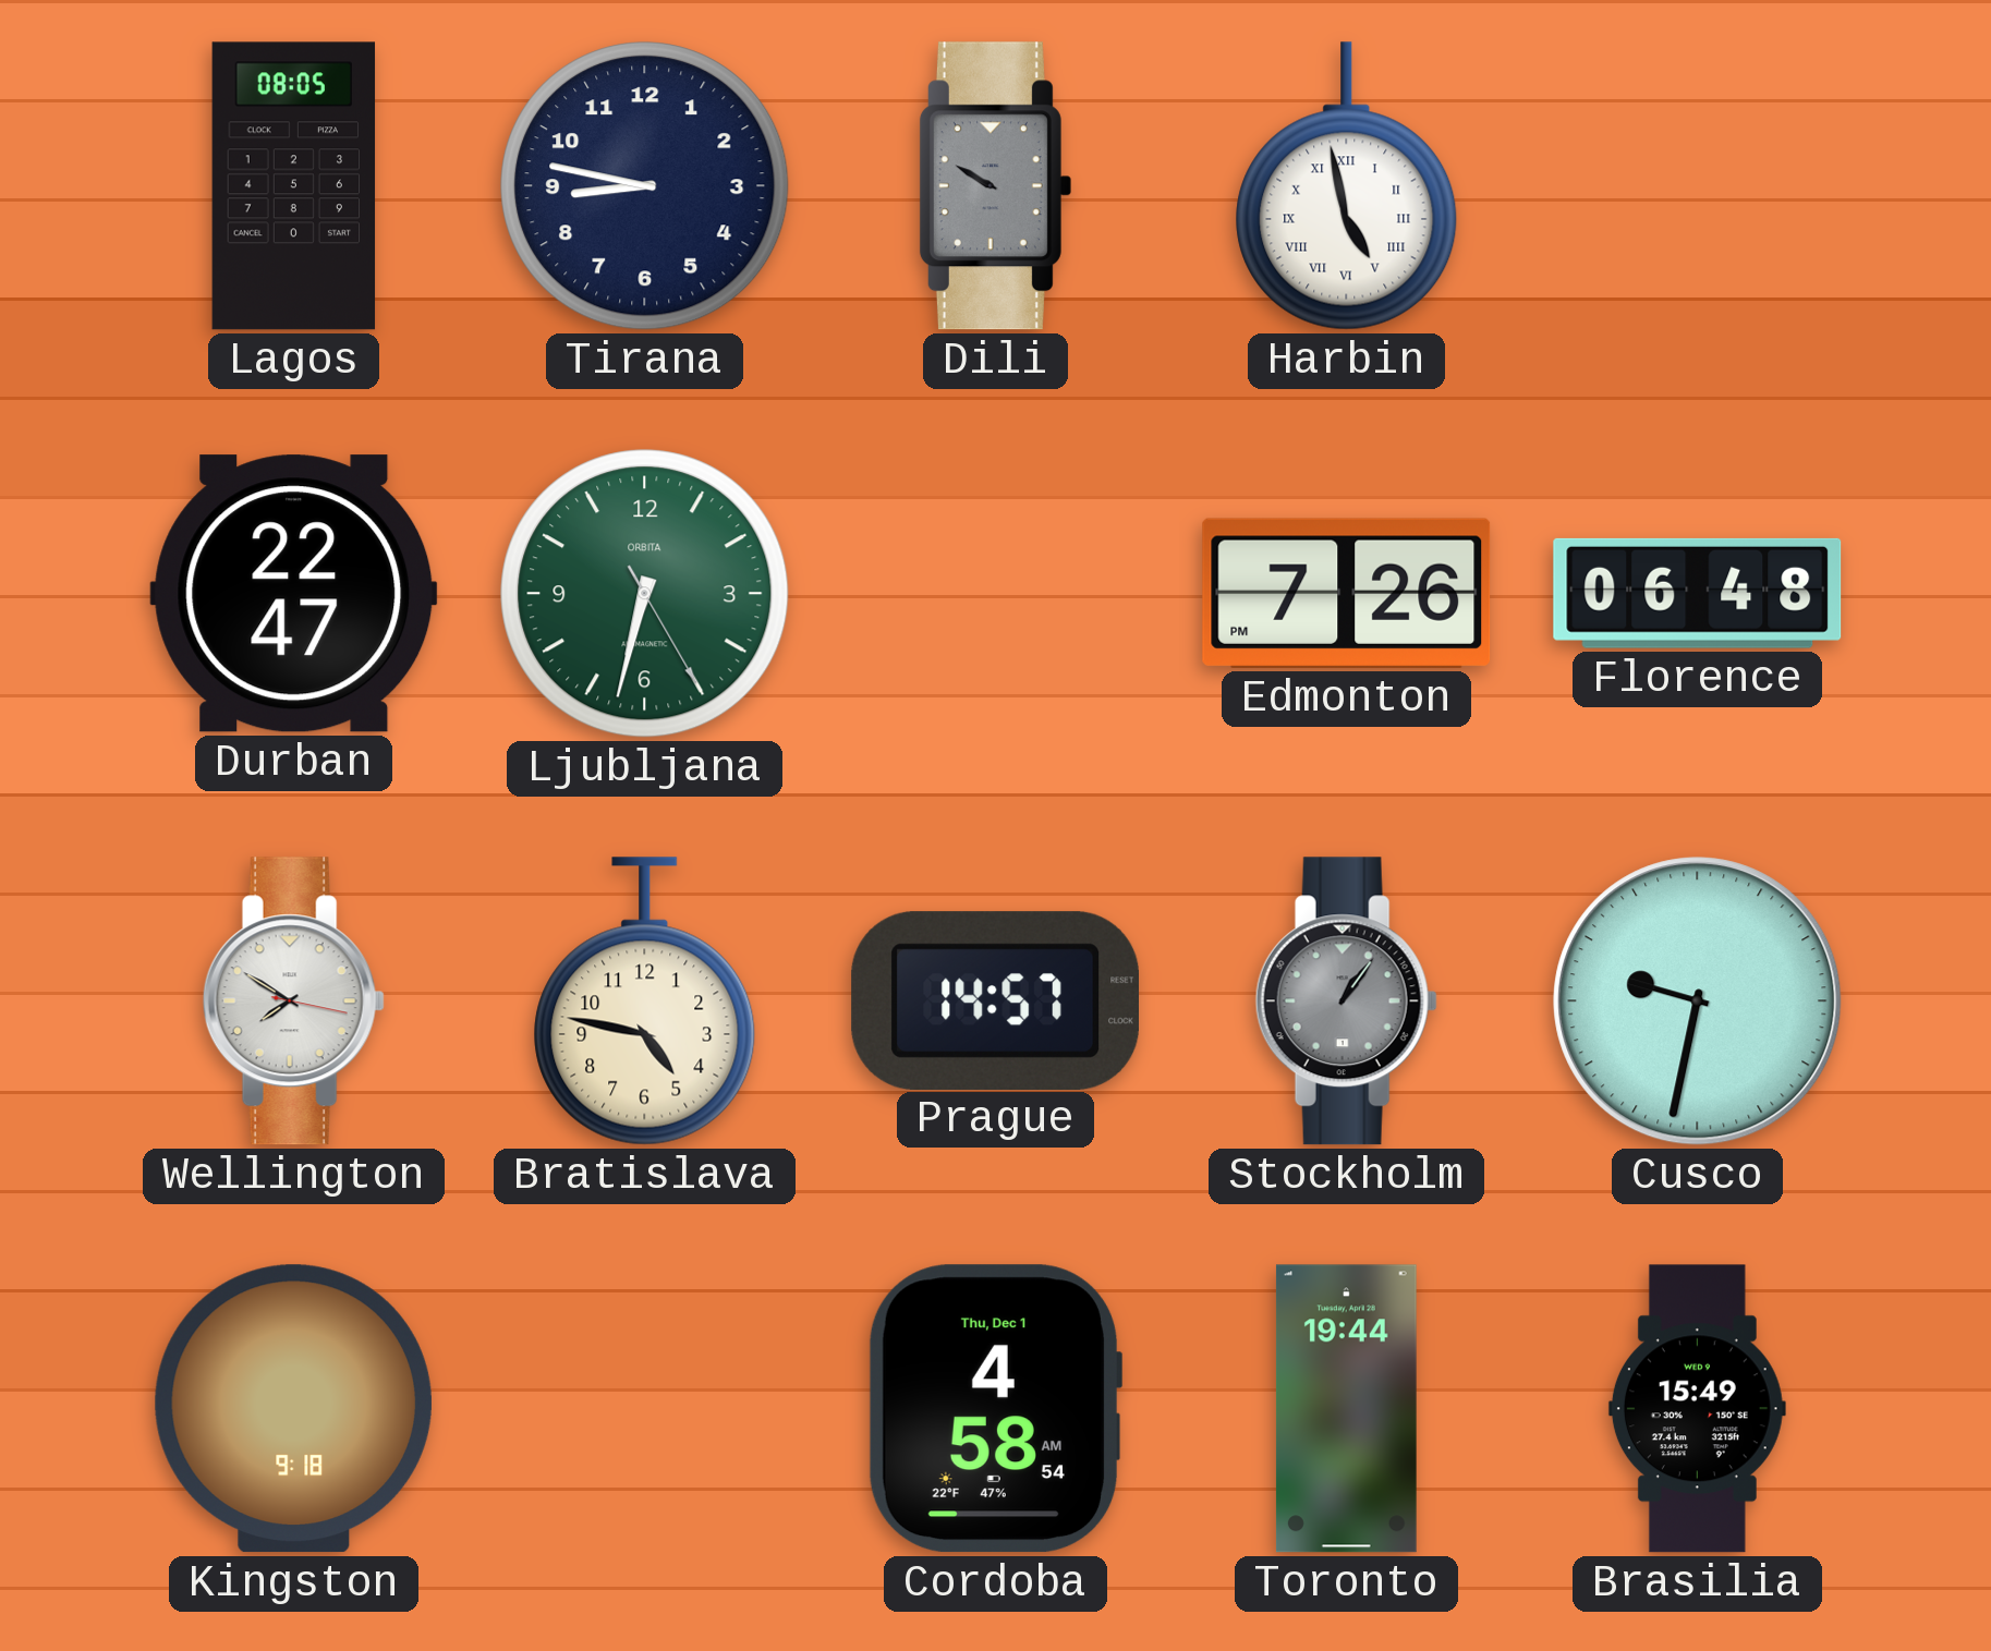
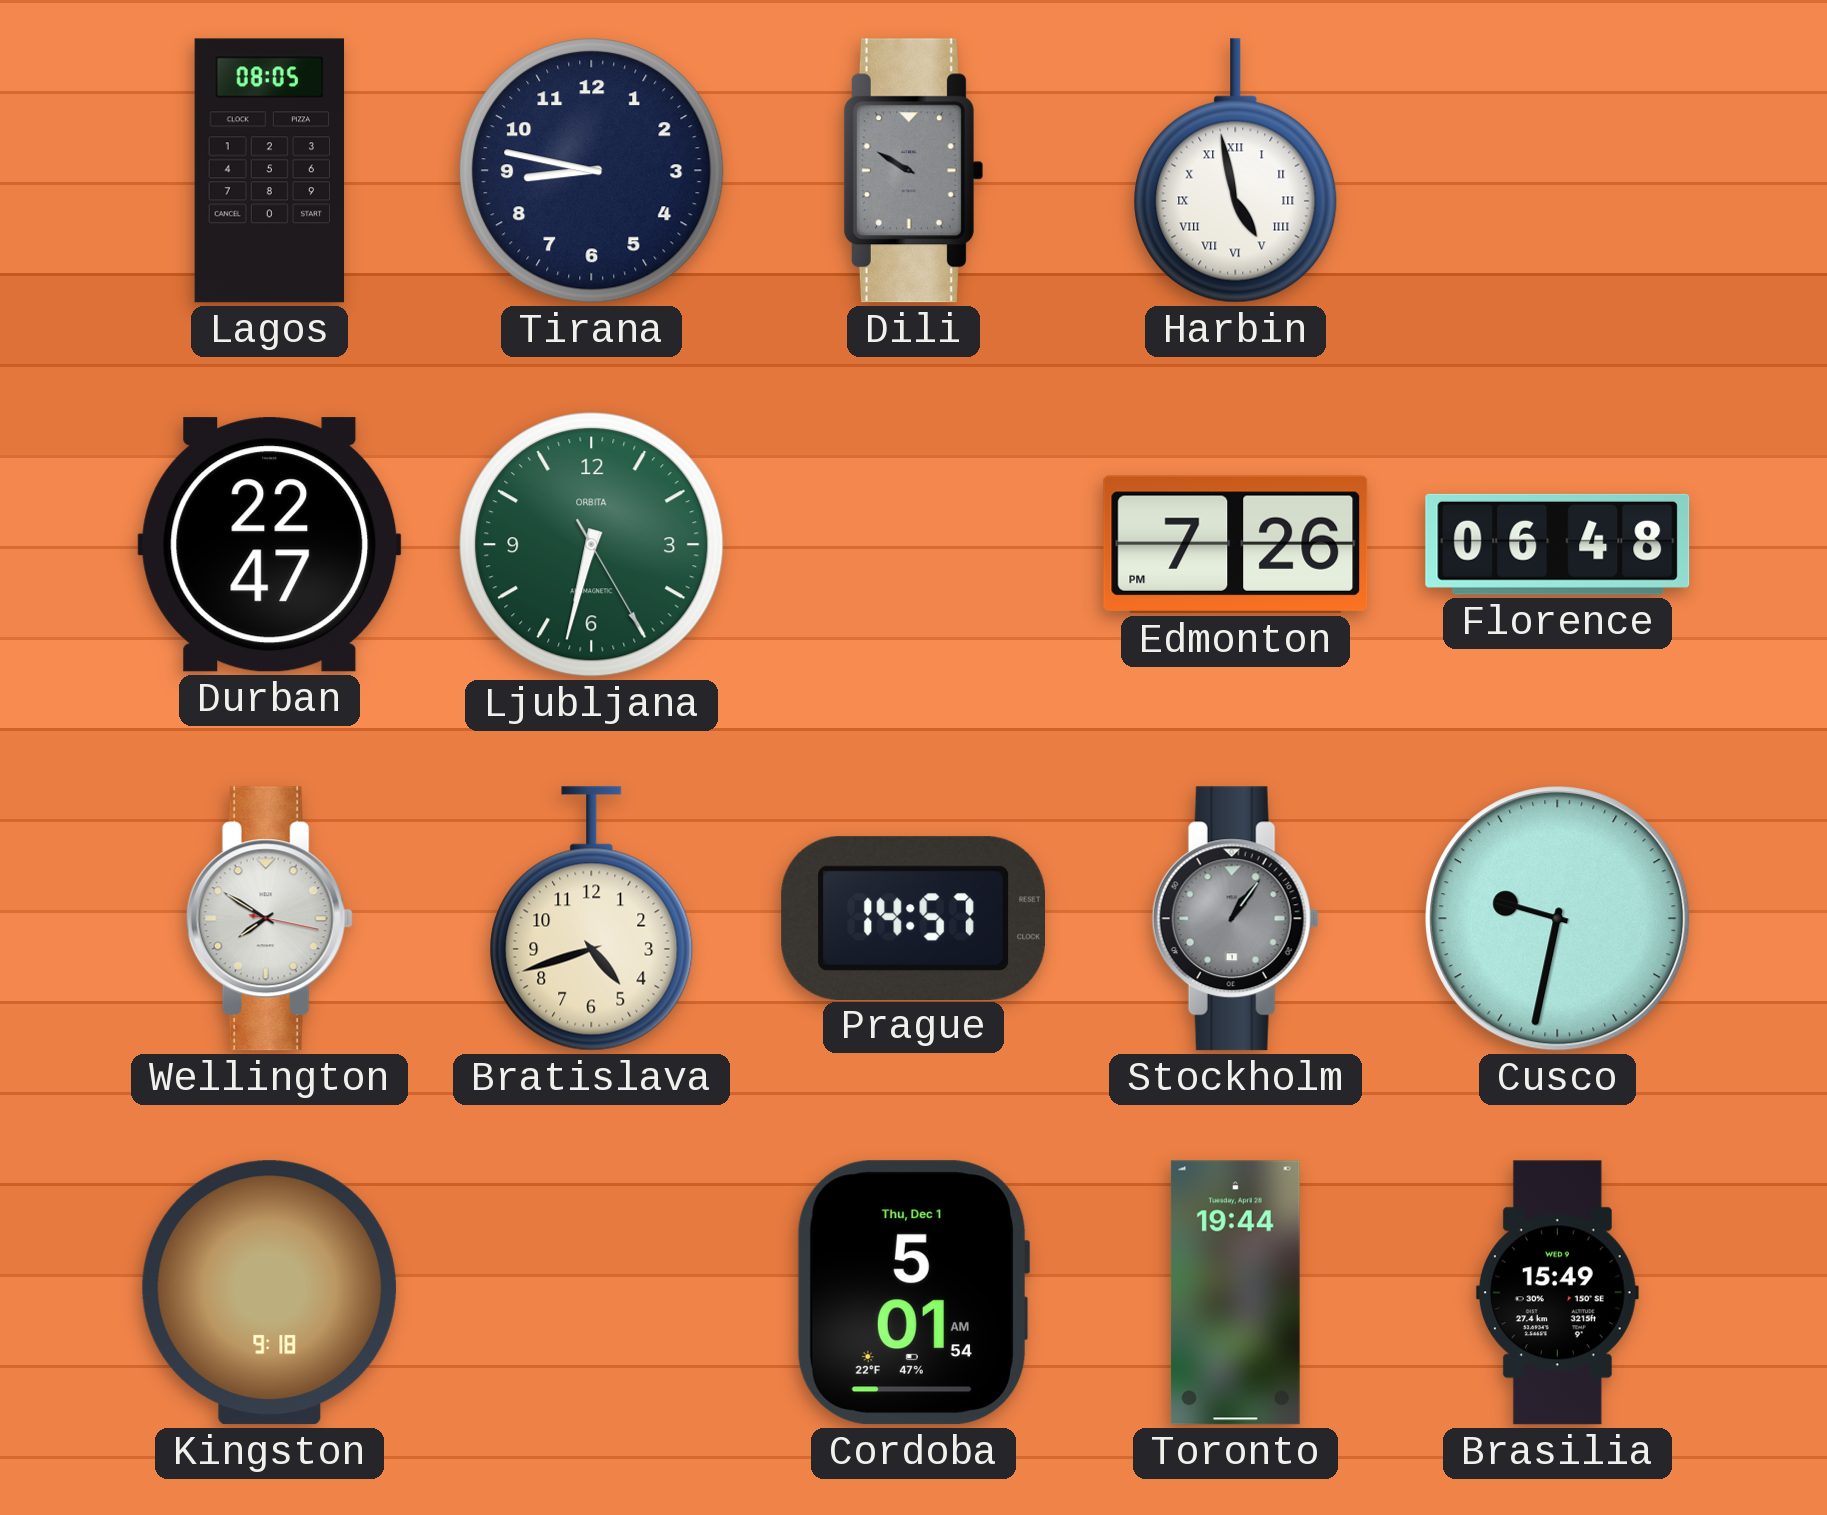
Bratislava: 4:47 -> 4:42
Cordoba: 4:58 -> 5:01
